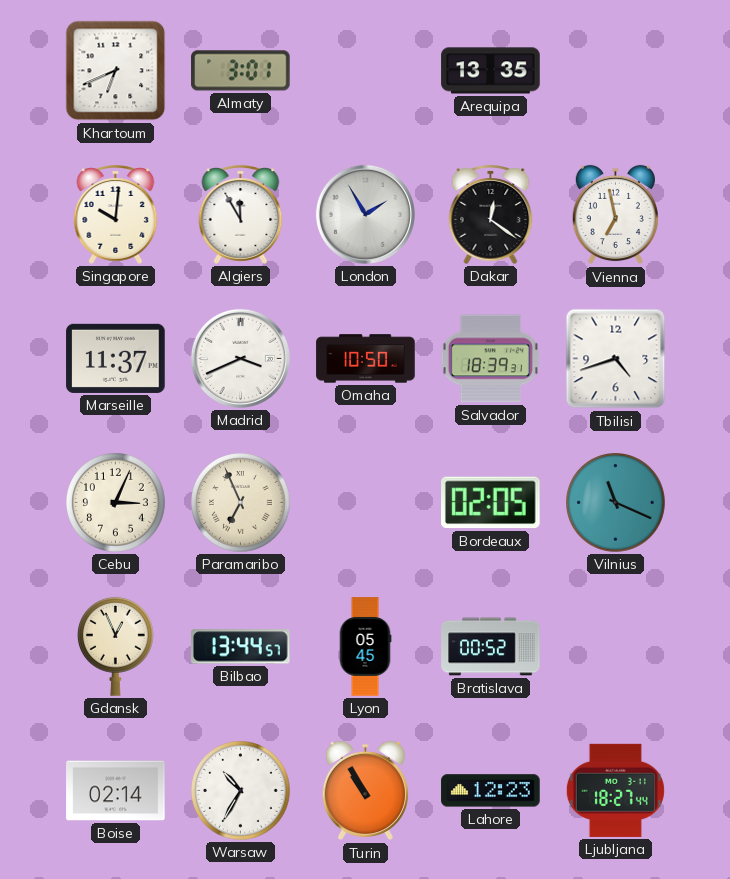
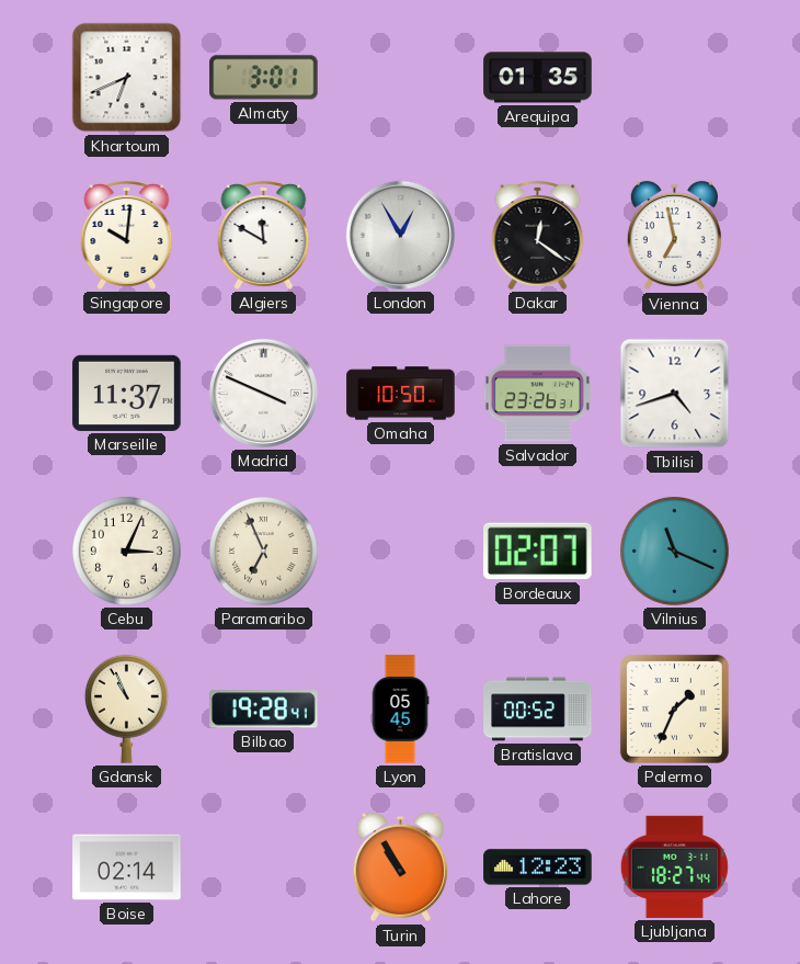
Arequipa: 13:35 -> 01:35
Algiers: 11:55 -> 11:50
London: 1:55 -> 12:55
Madrid: 3:41 -> 3:49
Salvador: 18:39 -> 23:26
Bordeaux: 02:05 -> 02:07
Gdansk: 12:56 -> 10:56
Bilbao: 13:44 -> 19:28
Palermo: none -> 1:34
Warsaw: 10:35 -> none
